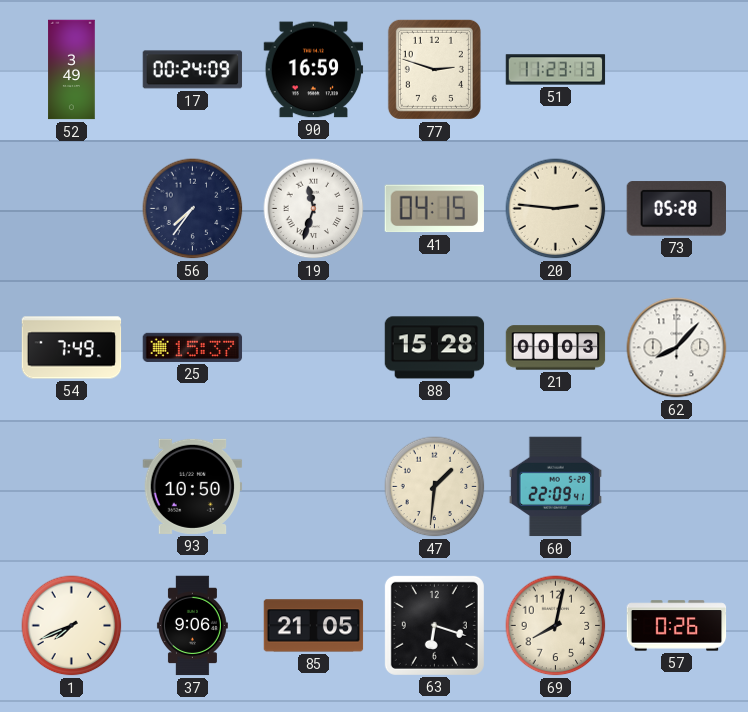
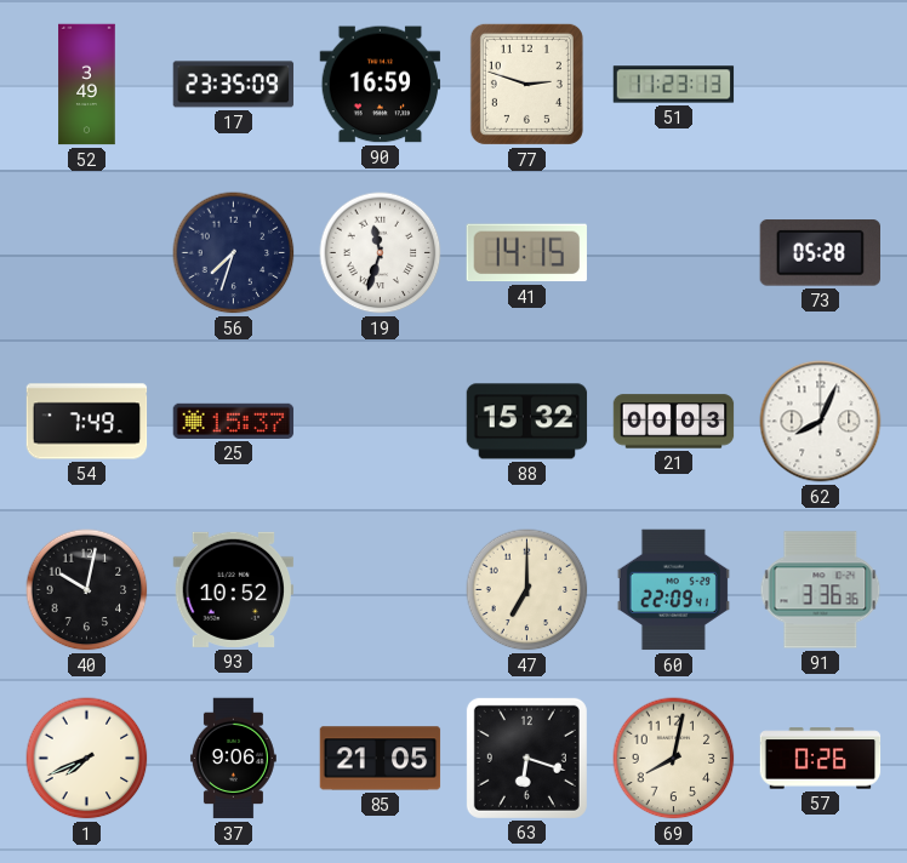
17: 00:24 -> 23:35
56: 7:36 -> 7:33
41: 04:15 -> 14:15
20: 2:46 -> none
88: 15:28 -> 15:32
62: 8:07 -> 8:04
40: none -> 10:02
93: 10:50 -> 10:52
47: 1:31 -> 7:00
91: none -> 3:36
